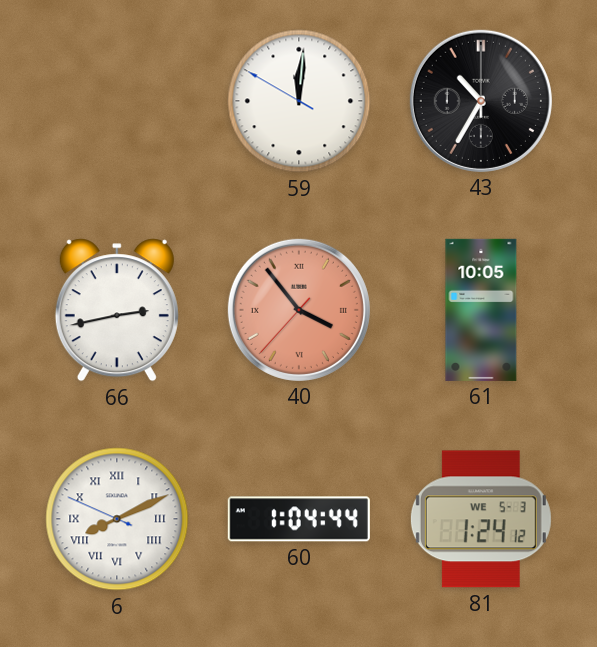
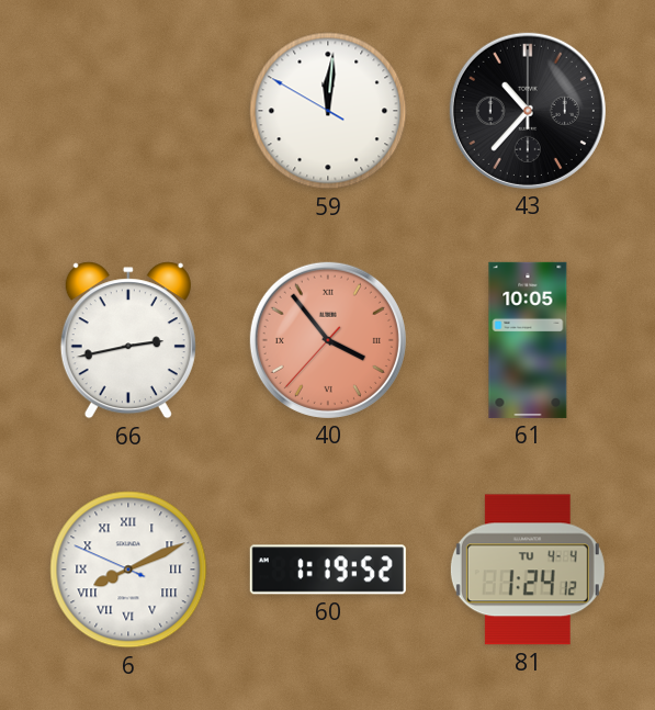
43: 10:35 -> 10:37
60: 1:04 -> 1:19
81 date: WE 5-3 -> TU 4-4
